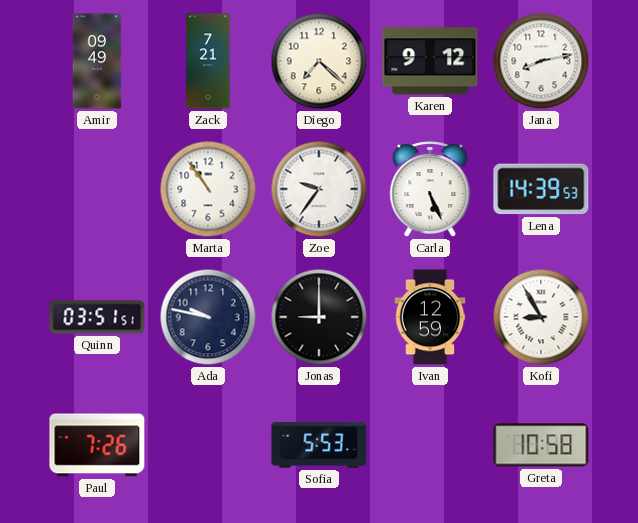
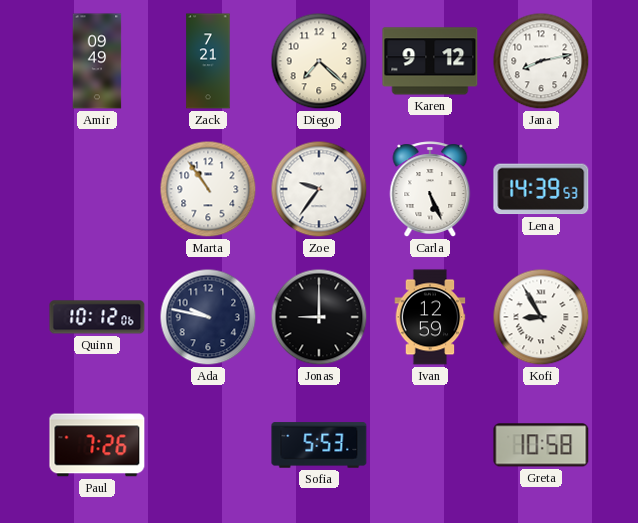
Quinn: 03:51 -> 10:12
